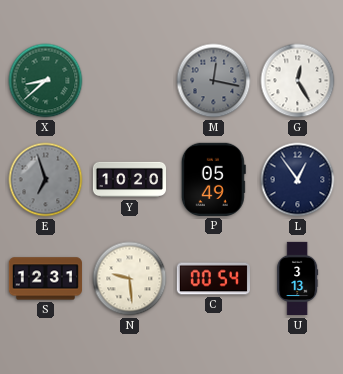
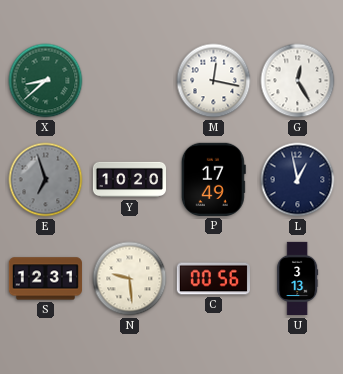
M dial: grey -> white
P: 05:49 -> 17:49
L: 12:54 -> 12:58
C: 00:54 -> 00:56
